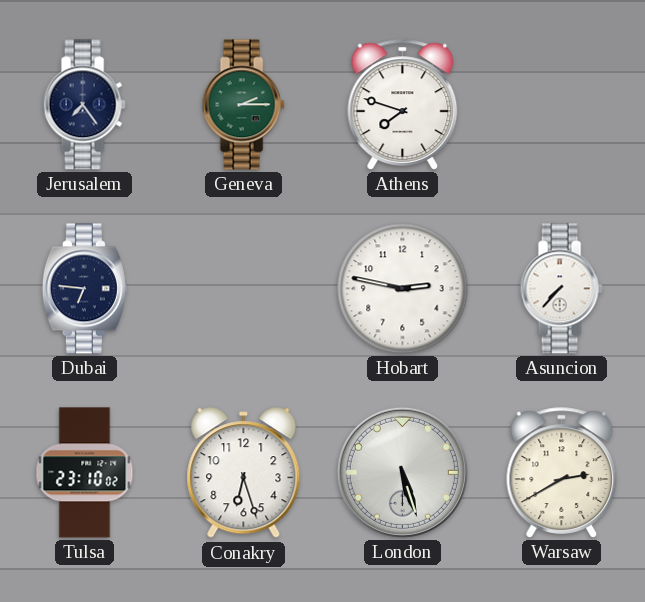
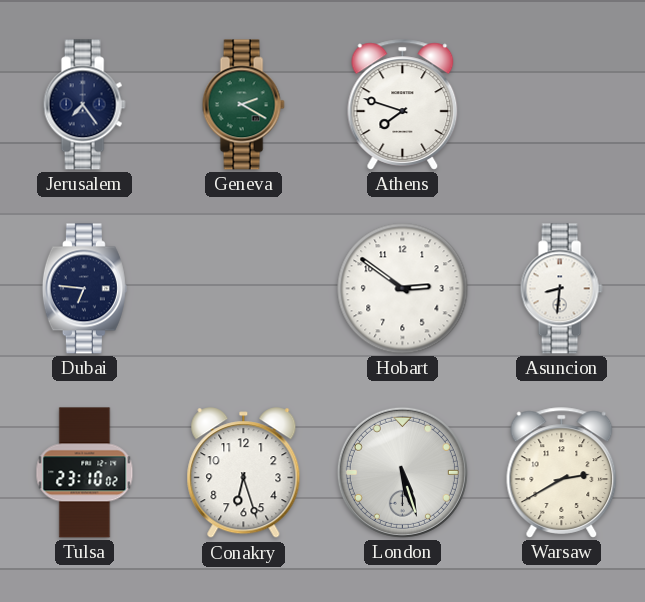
Geneva: 2:15 -> 2:20
Hobart: 2:47 -> 2:51
Asuncion: 7:37 -> 8:31
